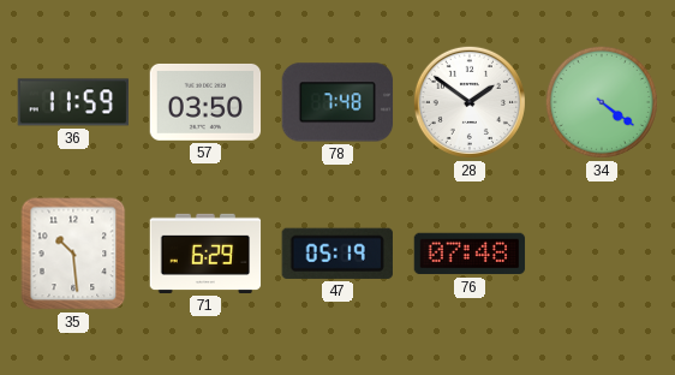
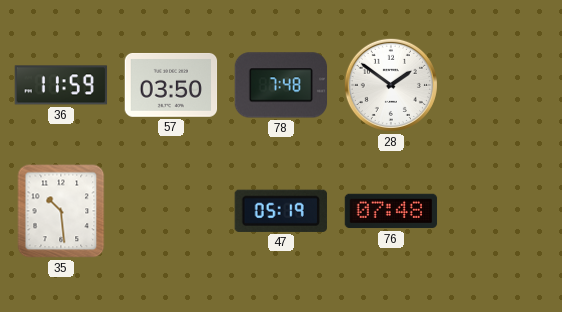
34: 4:21 -> none
71: 6:29 -> none
